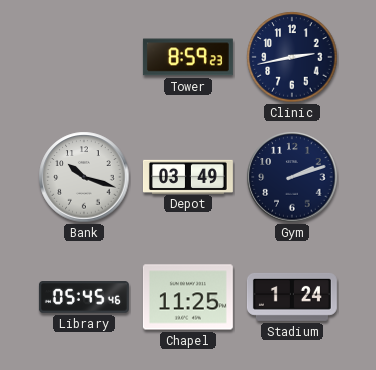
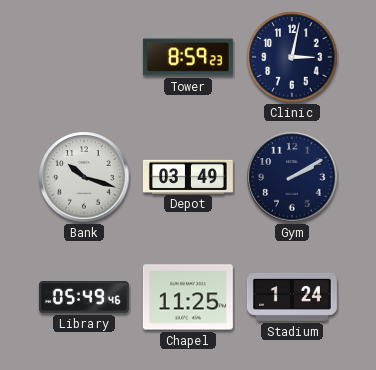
Clinic: 2:43 -> 3:02
Gym: 2:12 -> 2:10
Library: 05:45 -> 05:49
